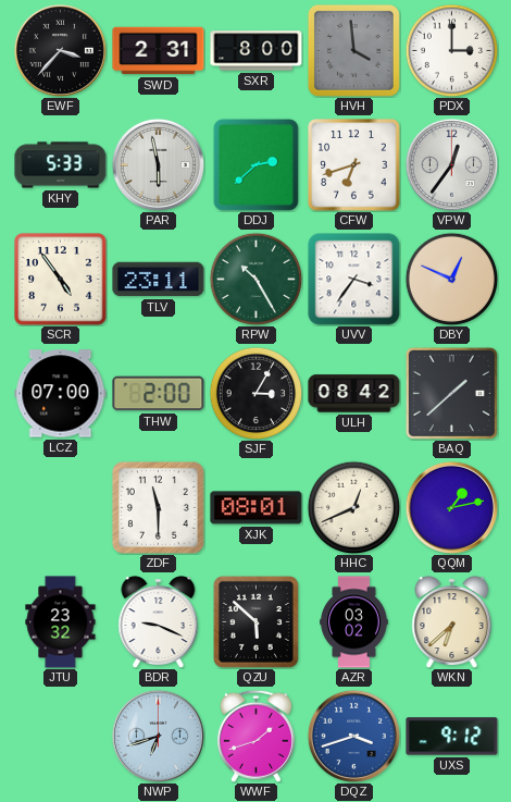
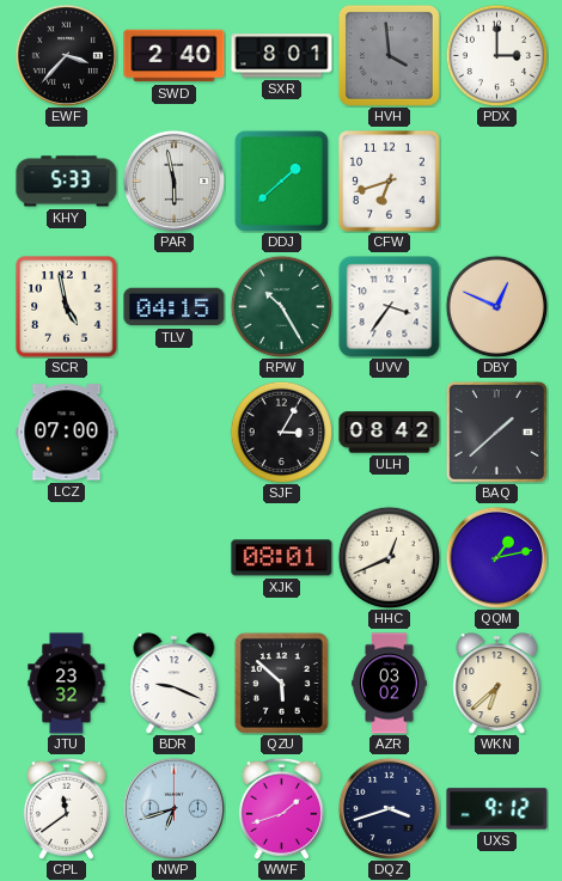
SWD: 2:31 -> 2:40
SXR: 8:00 -> 8:01
DDJ: 2:38 -> 1:38
VPW: 12:36 -> none
SCR: 4:54 -> 4:58
TLV: 23:11 -> 04:15
THW: 2:00 -> none
ZDF: 11:30 -> none
CPL: none -> 11:39
DQZ dial: blue -> navy
